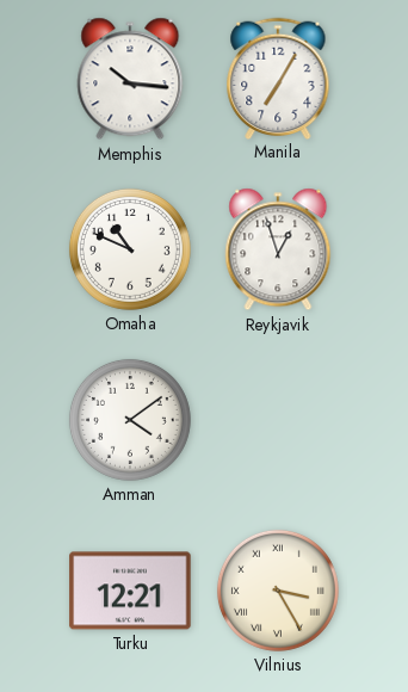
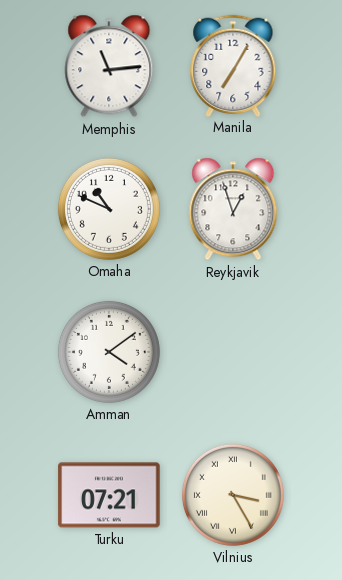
Memphis: 10:16 -> 11:14
Turku: 12:21 -> 07:21
